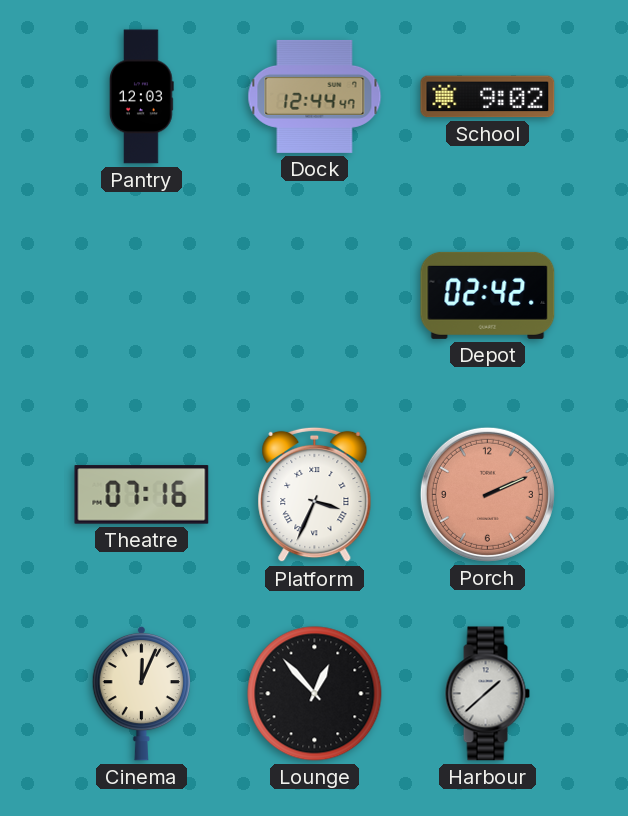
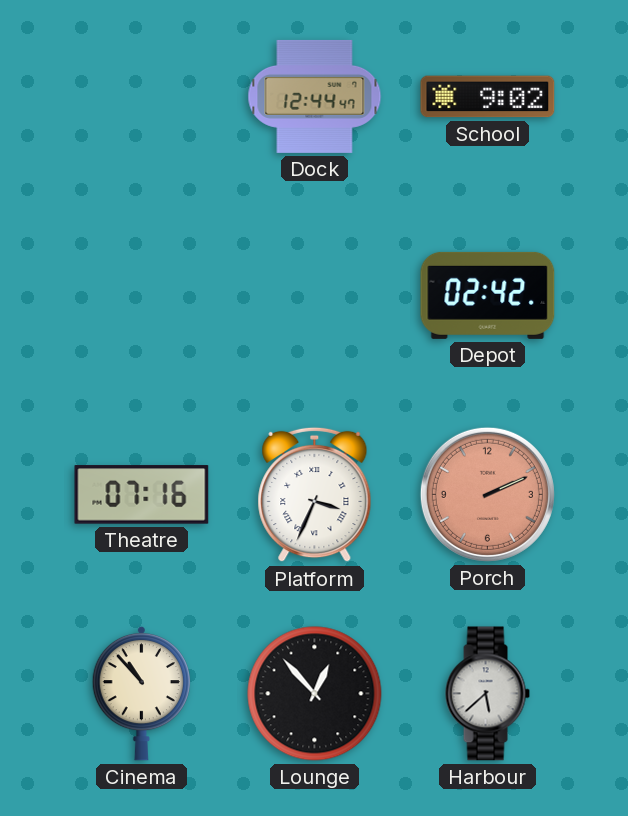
Pantry: 12:03 -> none
Cinema: 12:04 -> 10:53
Harbour: 1:38 -> 5:38
